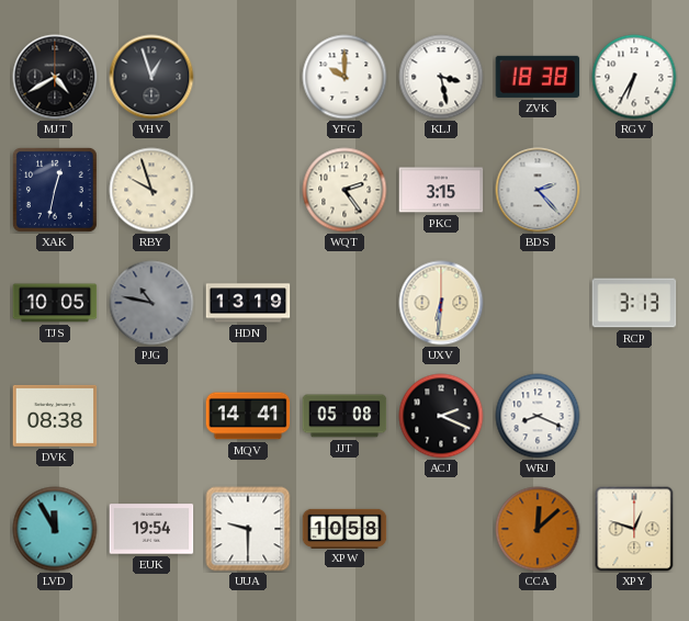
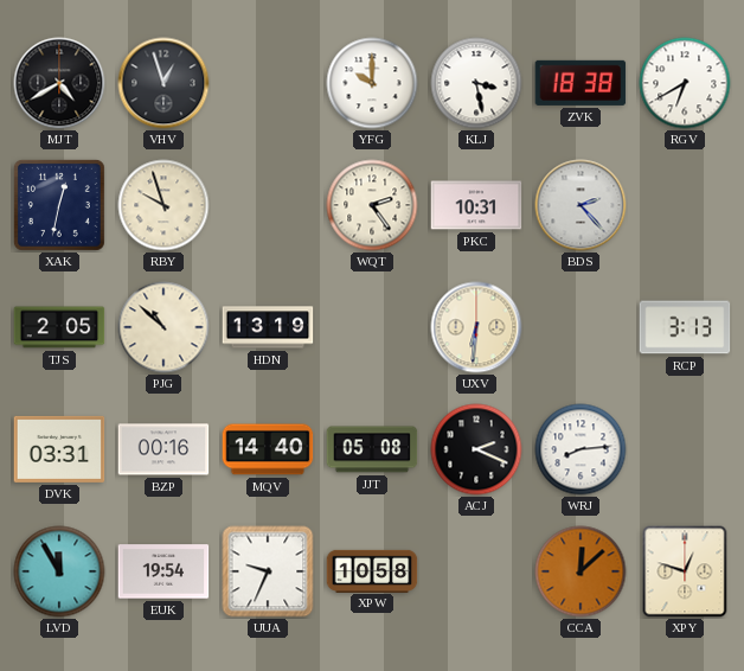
RGV: 6:35 -> 6:40
PKC: 3:15 -> 10:31
TJS: 10:05 -> 2:05
PJG: 10:47 -> 10:52
PJG dial: grey -> cream
DVK: 08:38 -> 03:31
BZP: none -> 00:16
MQV: 14:41 -> 14:40
WRJ: 8:19 -> 8:14
UUA: 9:30 -> 9:34
